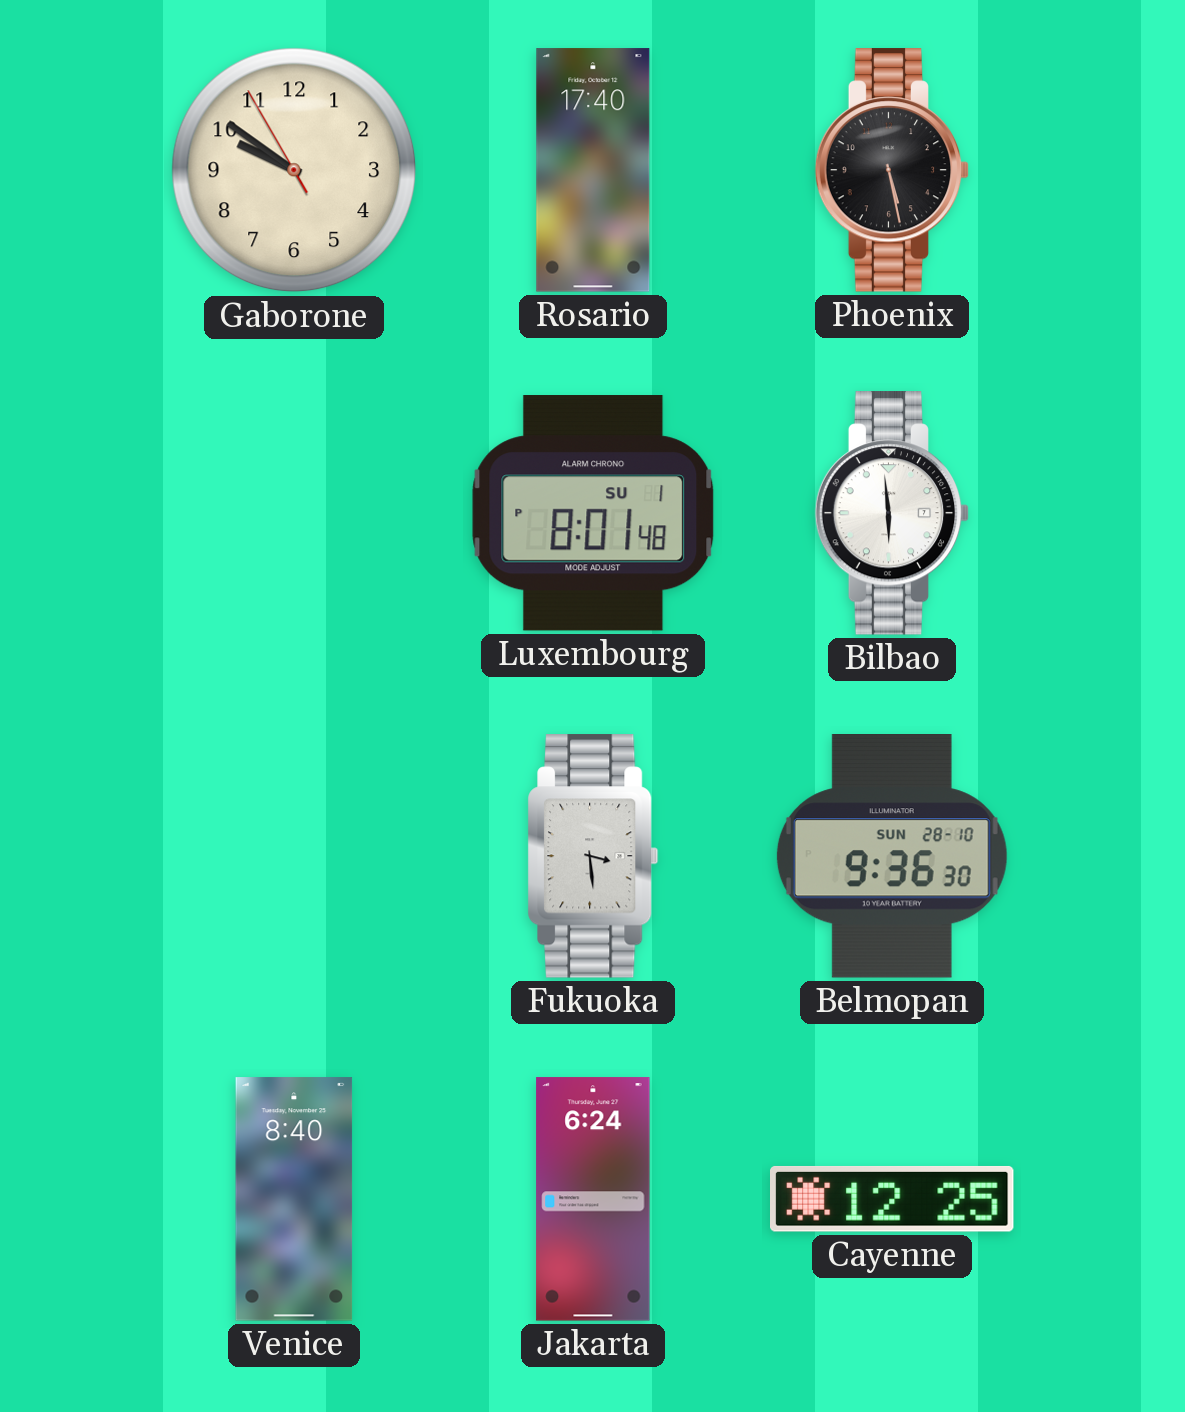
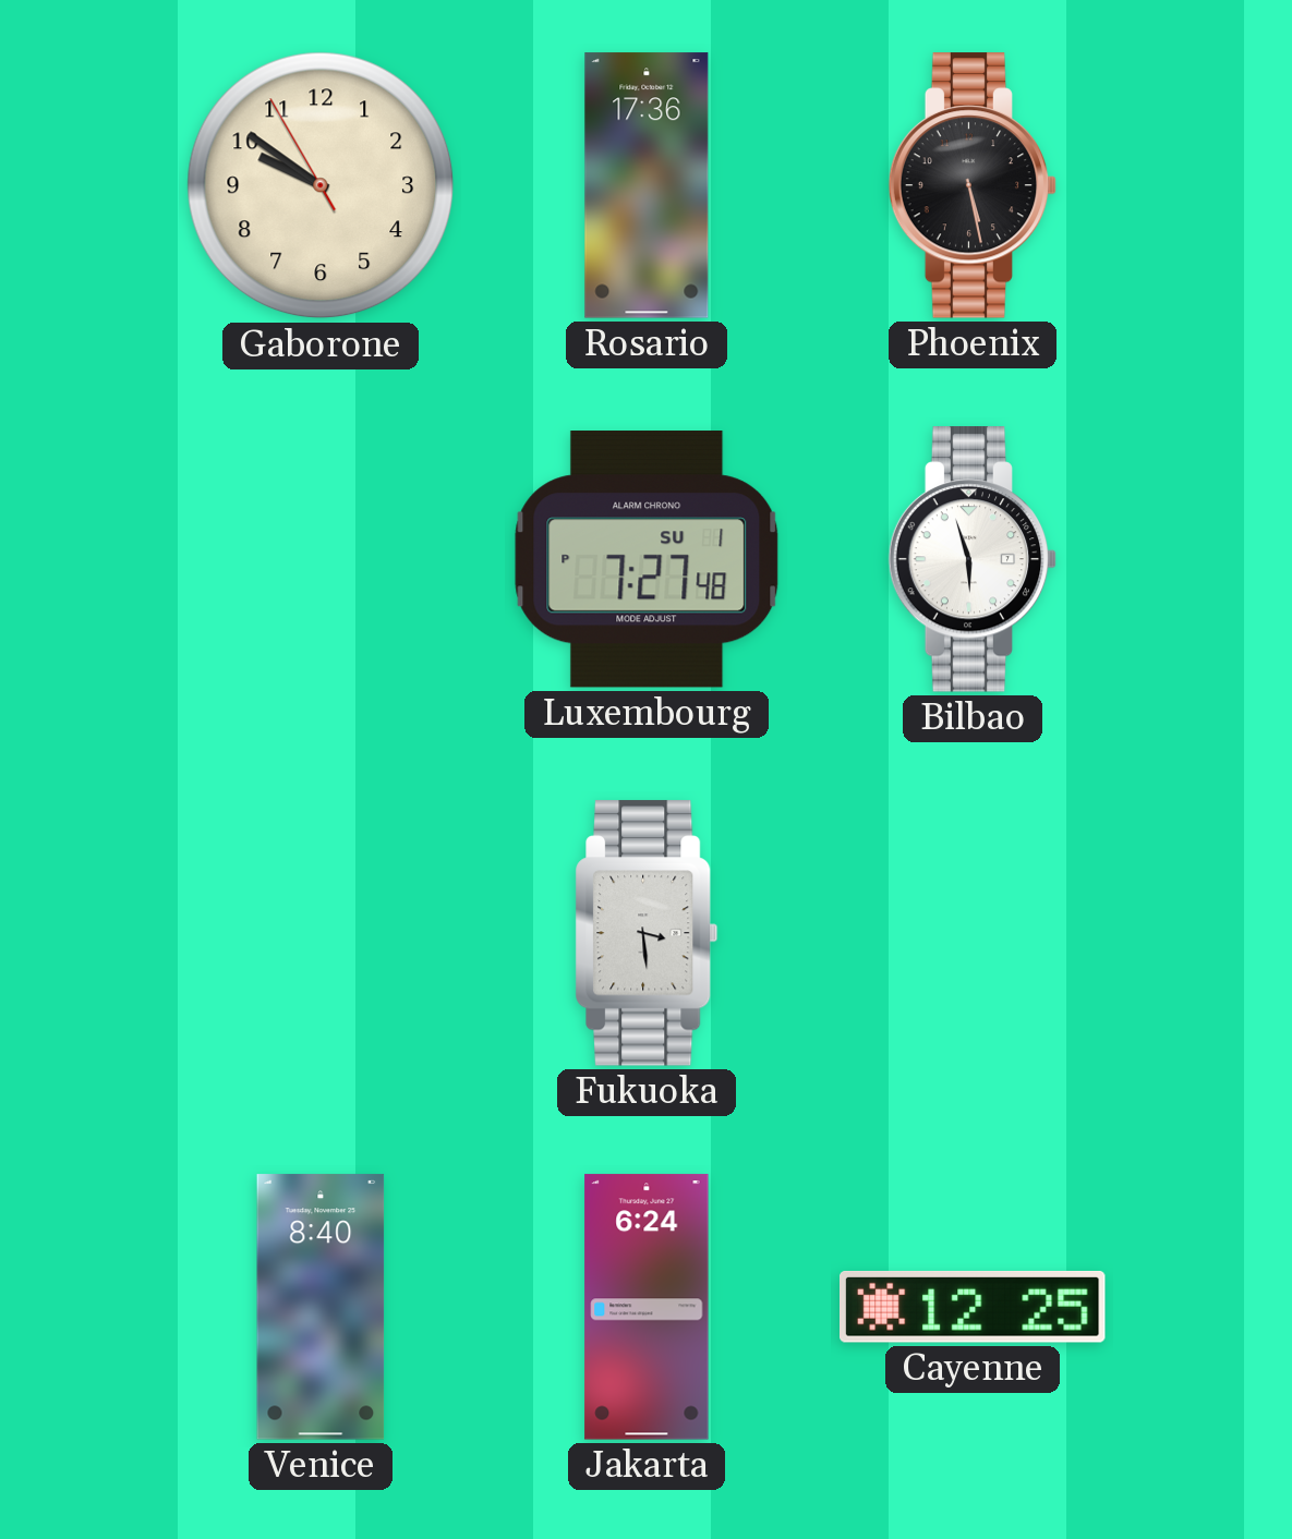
Rosario: 17:40 -> 17:36
Luxembourg: 8:01 -> 7:27
Bilbao: 5:59 -> 5:57
Belmopan: 9:36 -> none
